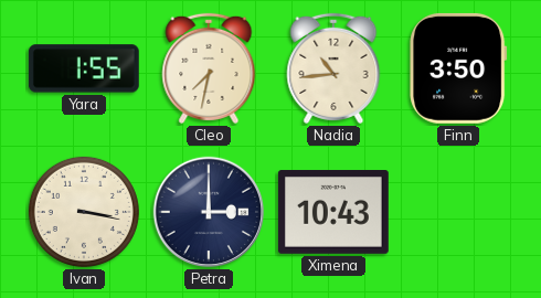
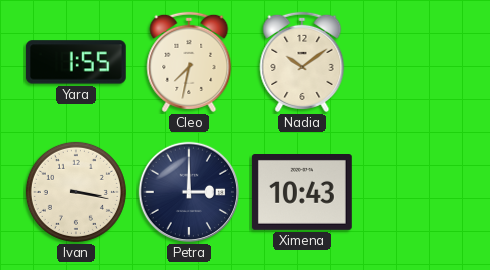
Nadia: 10:44 -> 10:09
Finn: 3:50 -> none
